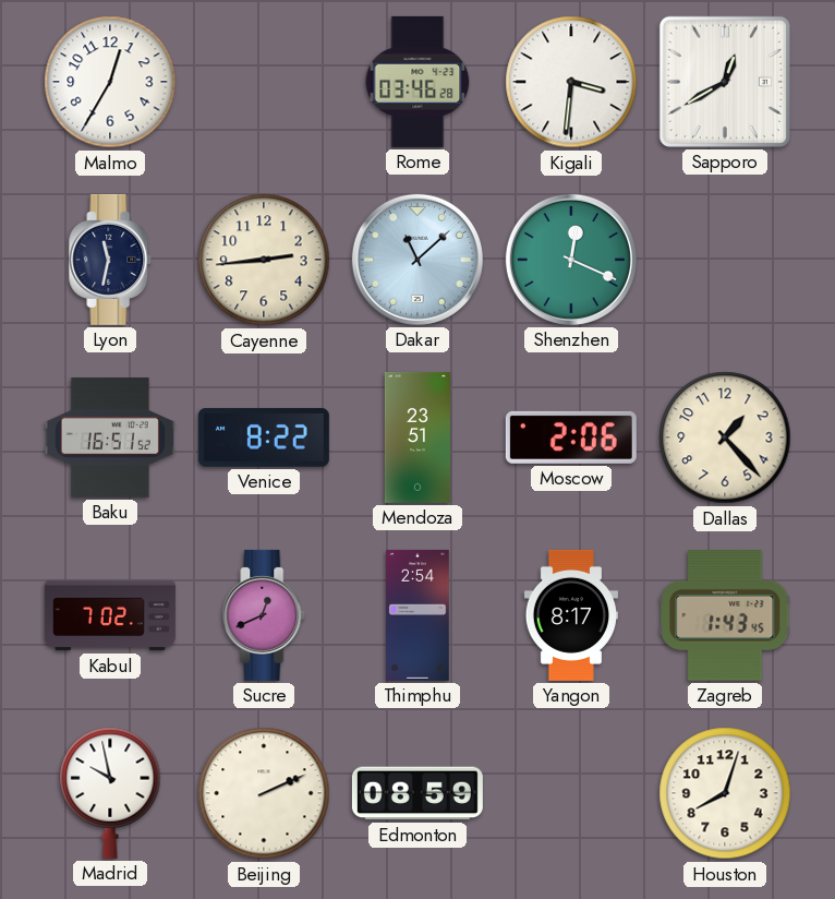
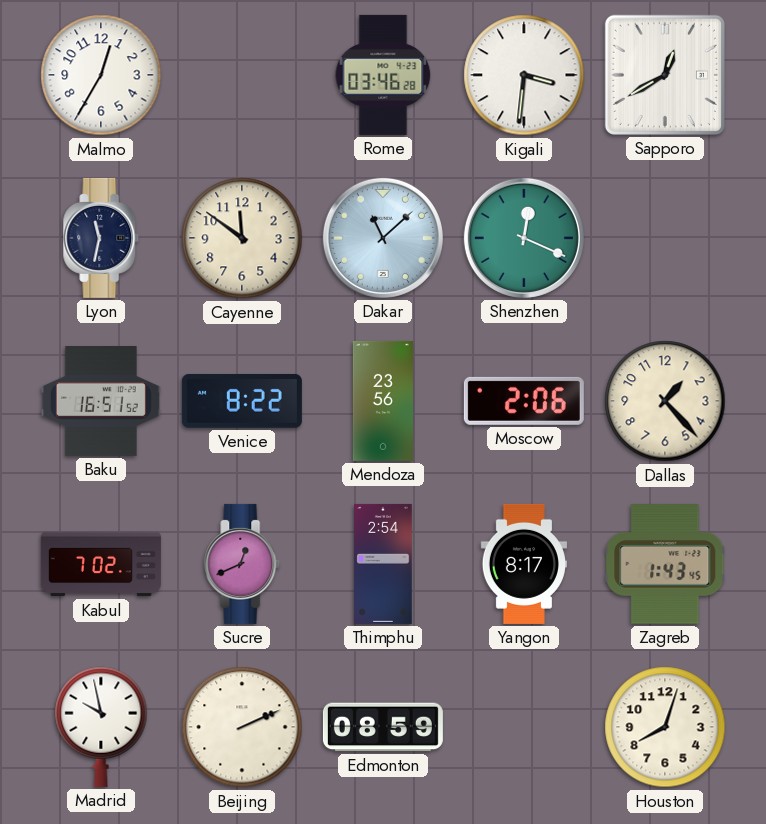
Cayenne: 2:44 -> 11:51
Mendoza: 23:51 -> 23:56
